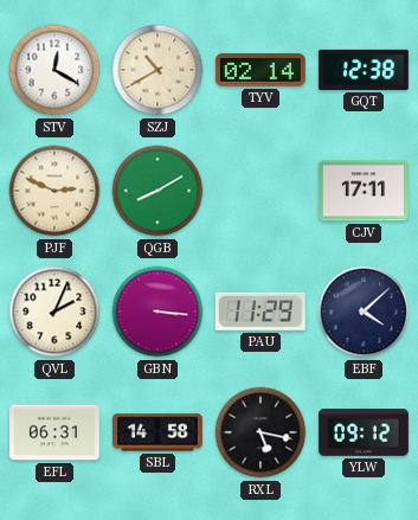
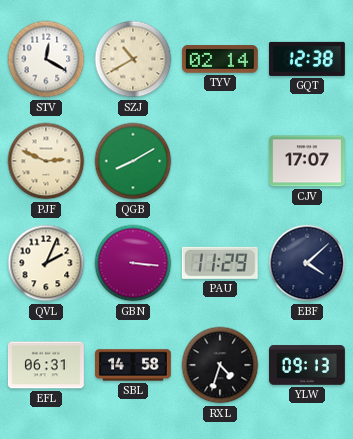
CJV: 17:11 -> 17:07
RXL: 5:17 -> 4:33
YLW: 09:12 -> 09:13
